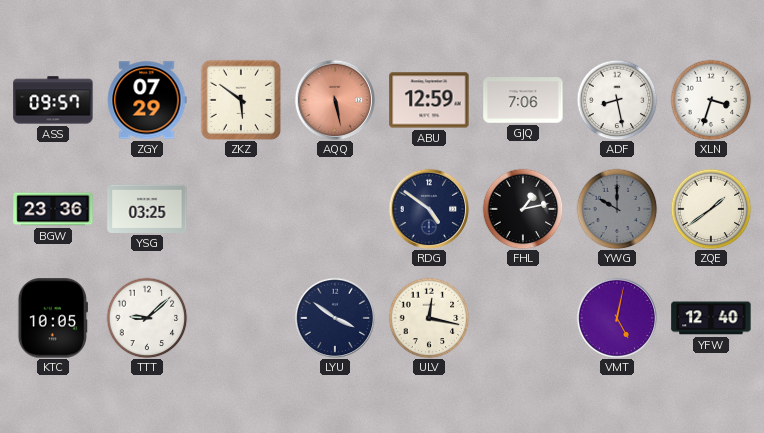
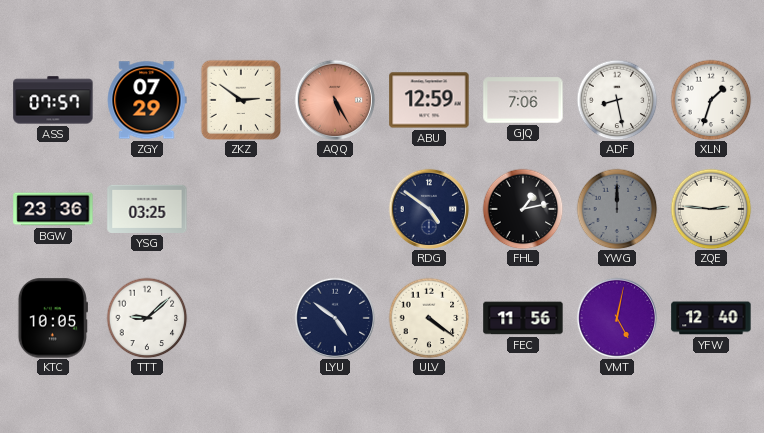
ASS: 09:57 -> 07:57
ZKZ: 5:51 -> 2:51
AQQ: 5:28 -> 5:25
XLN: 3:33 -> 1:33
YWG: 10:00 -> 12:00
ZQE: 1:39 -> 2:46
LYU: 3:51 -> 4:51
ULV: 12:17 -> 4:21
FEC: none -> 11:56
